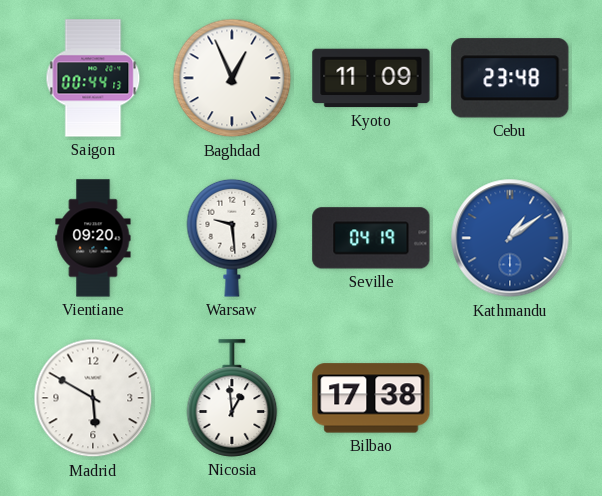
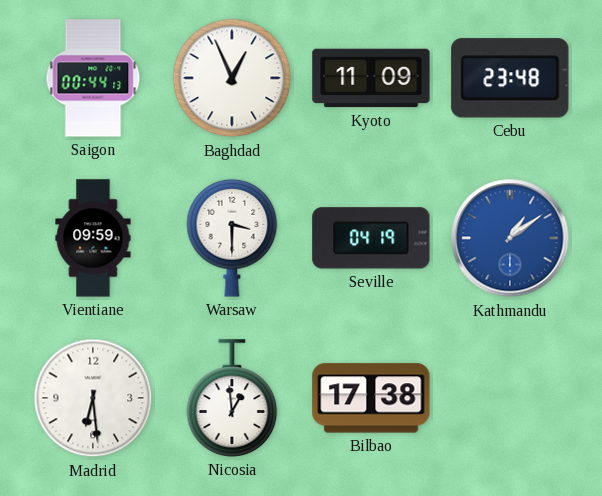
Vientiane: 09:20 -> 09:59
Warsaw: 9:29 -> 3:30
Madrid: 5:50 -> 6:29
